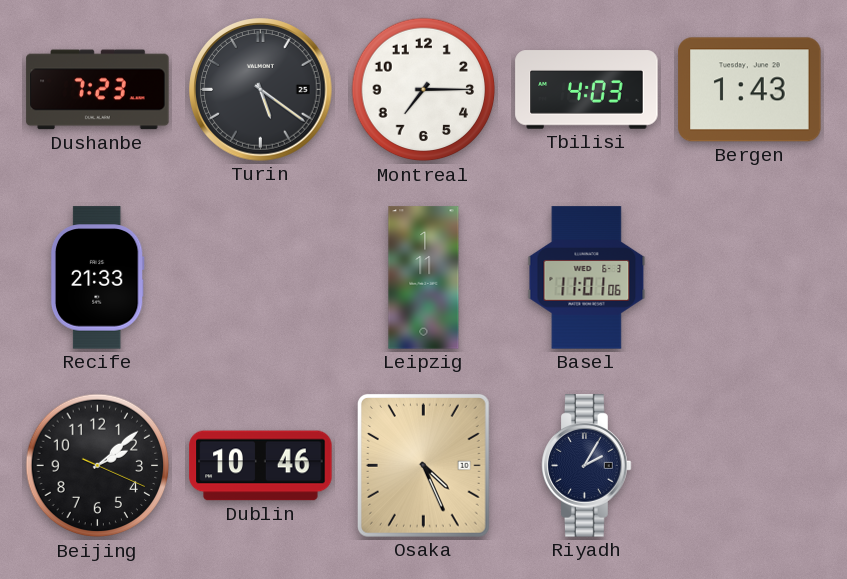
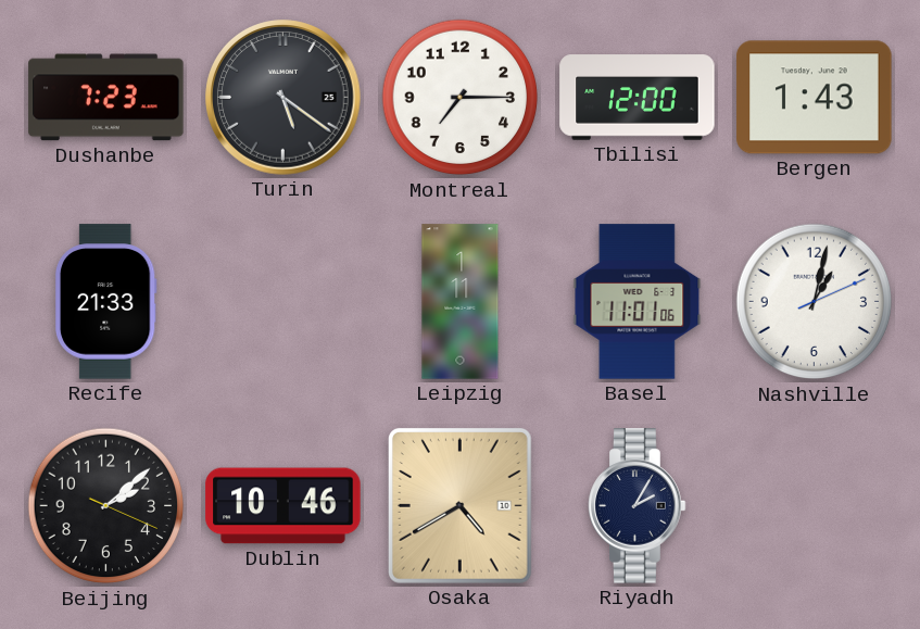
Tbilisi: 4:03 -> 12:00
Nashville: none -> 1:02
Osaka: 4:26 -> 4:40
